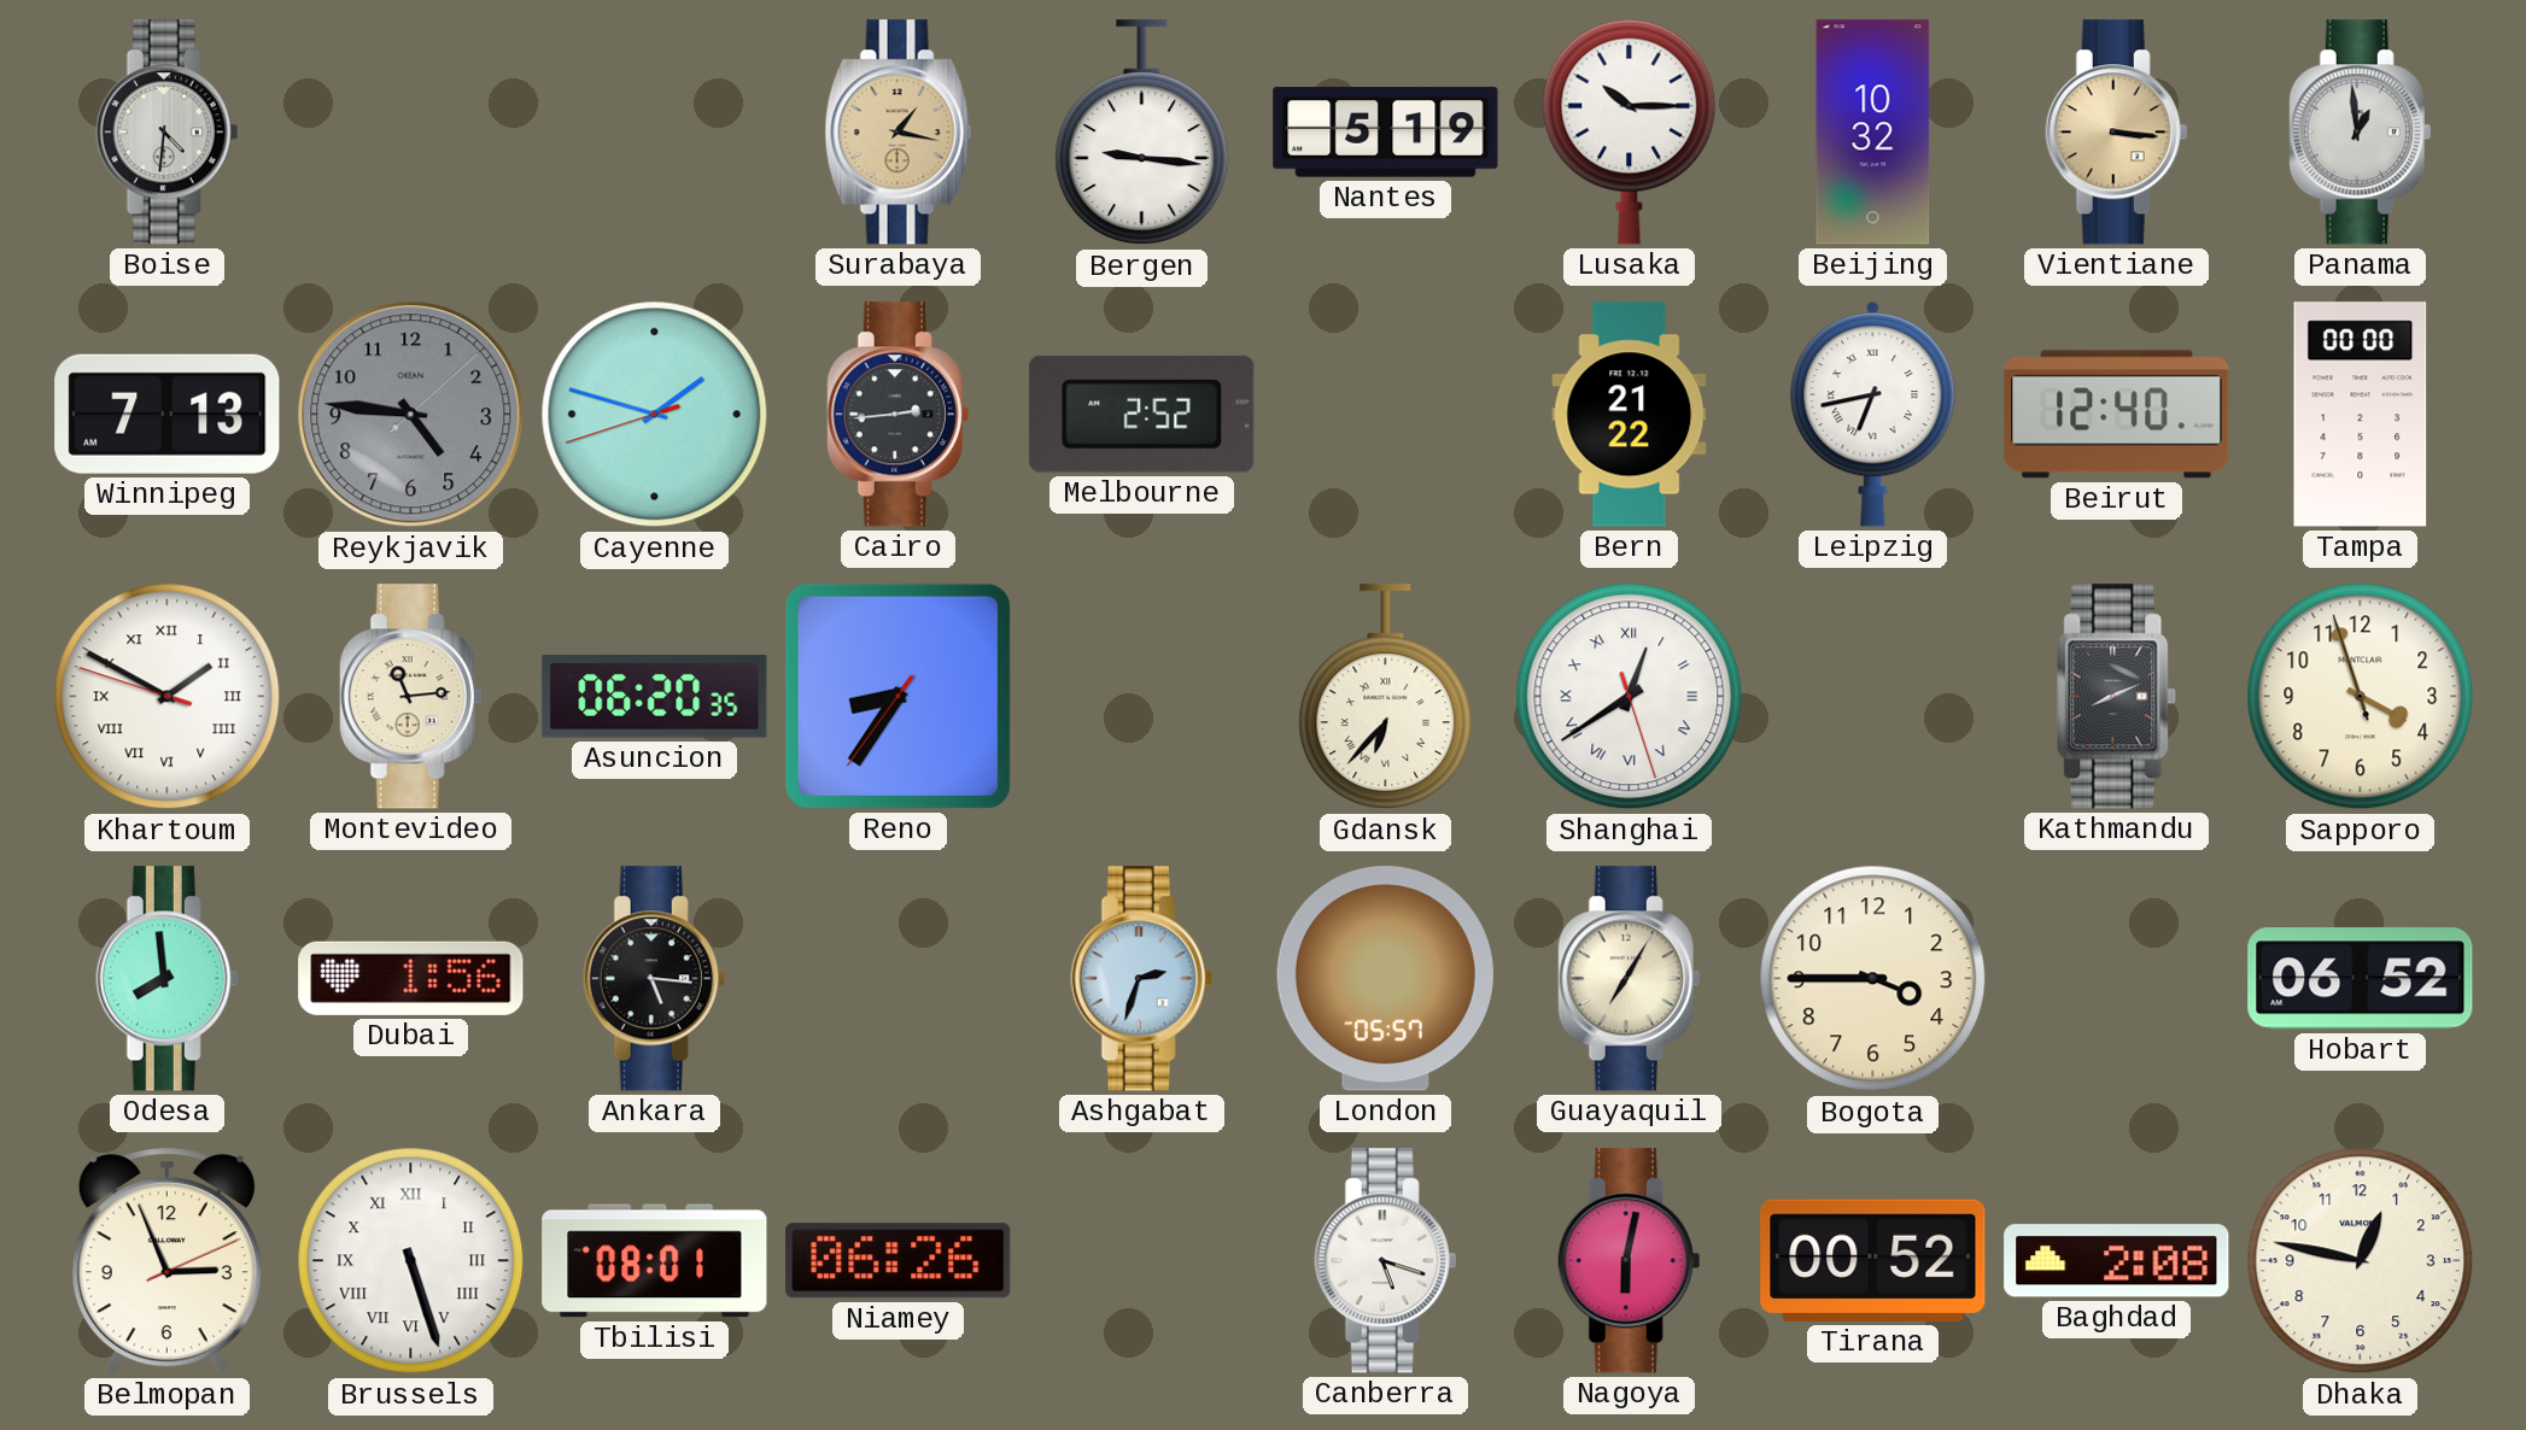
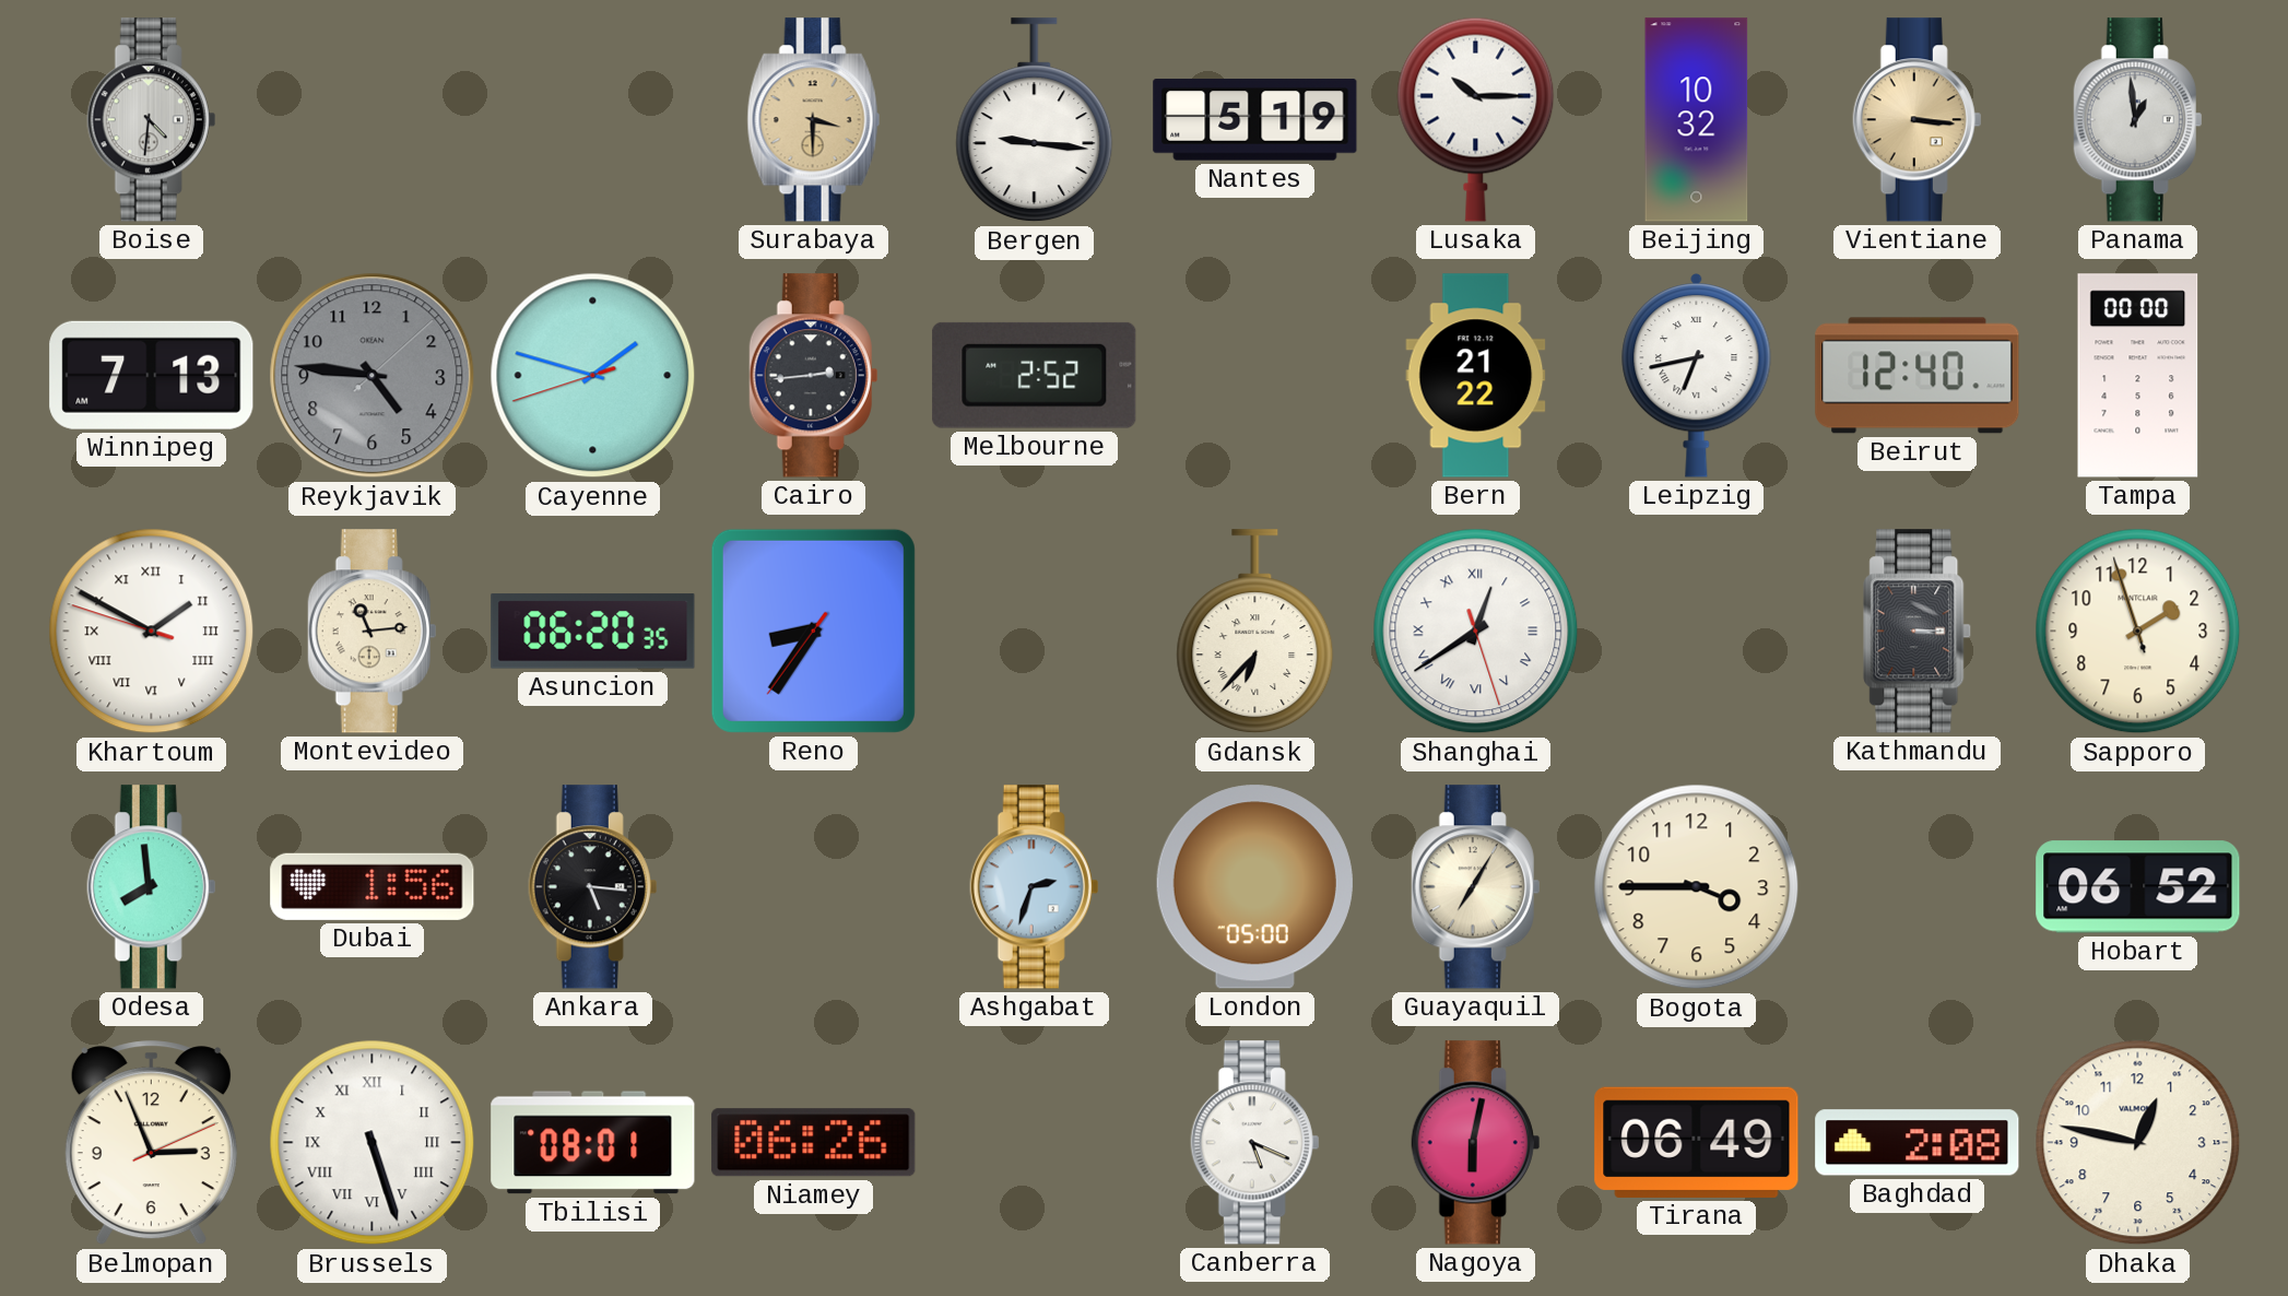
Surabaya: 1:17 -> 3:30
Kathmandu: 8:11 -> 3:15
Sapporo: 3:56 -> 1:56
London: 05:57 -> 05:00
Canberra: 5:18 -> 5:19
Tirana: 00:52 -> 06:49
